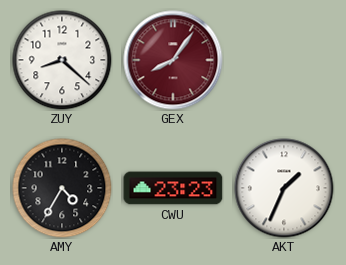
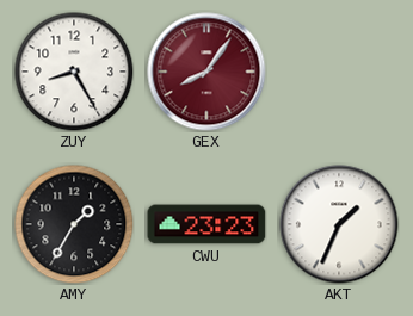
ZUY: 8:22 -> 8:25
AMY: 4:35 -> 1:35
